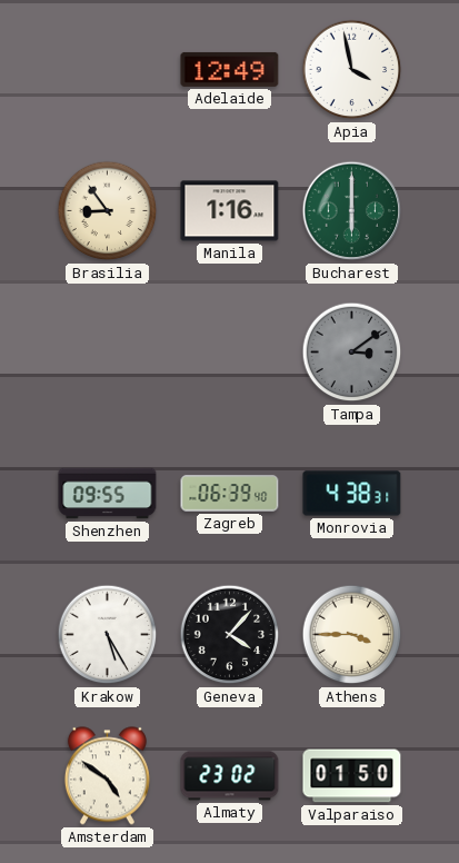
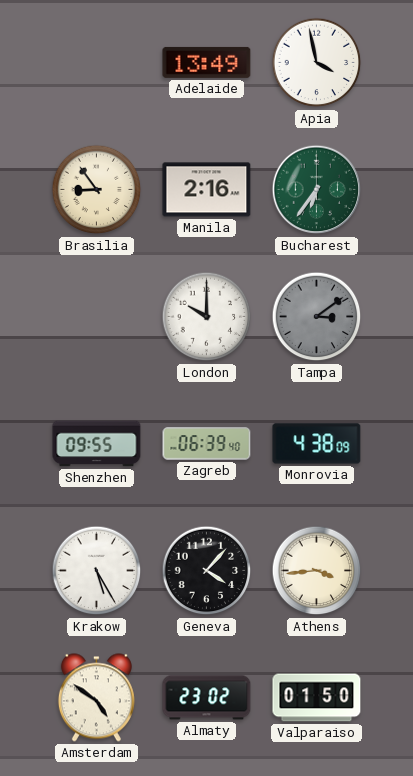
Adelaide: 12:49 -> 13:49
Manila: 1:16 -> 2:16
Bucharest: 6:00 -> 6:36
London: none -> 10:00
Monrovia: 4:38:31 -> 4:38:09
Athens: 3:45 -> 3:44
